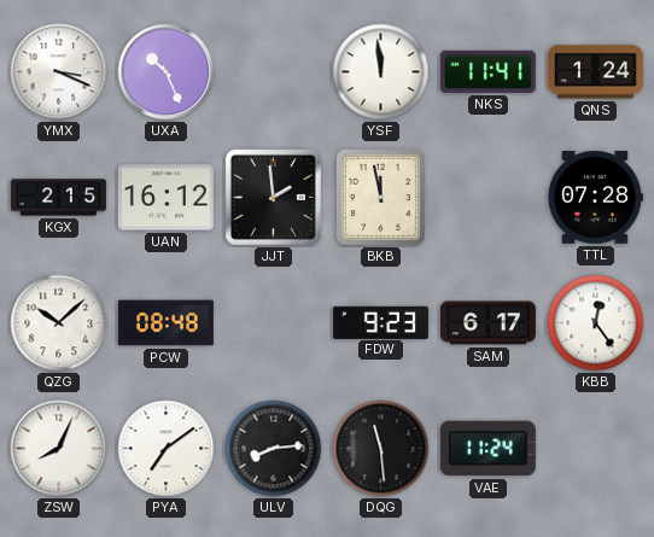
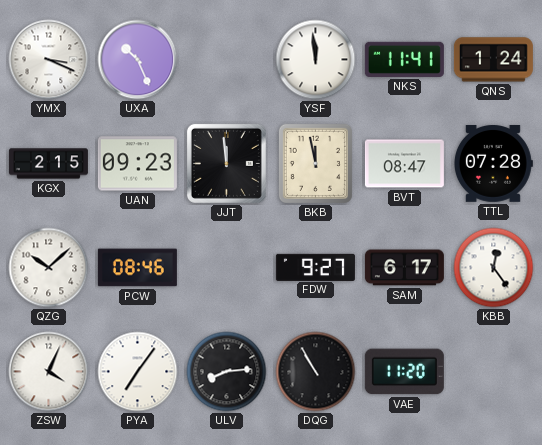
UAN: 16:12 -> 09:23
JJT: 1:59 -> 11:59
BVT: none -> 08:47
PCW: 08:48 -> 08:46
FDW: 9:23 -> 9:27
ZSW: 8:04 -> 4:04
PYA: 7:09 -> 7:06
DQG: 11:29 -> 10:55
VAE: 11:24 -> 11:20
